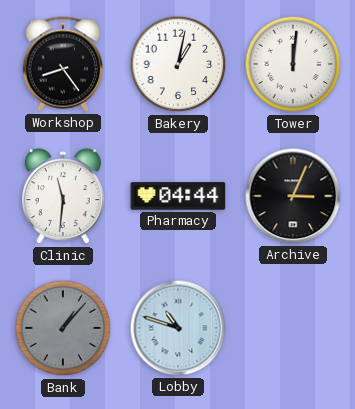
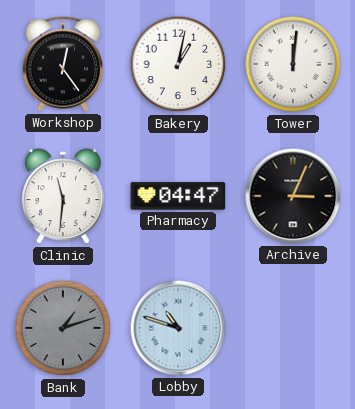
Workshop: 8:24 -> 12:24
Pharmacy: 04:44 -> 04:47
Bank: 1:07 -> 1:12
